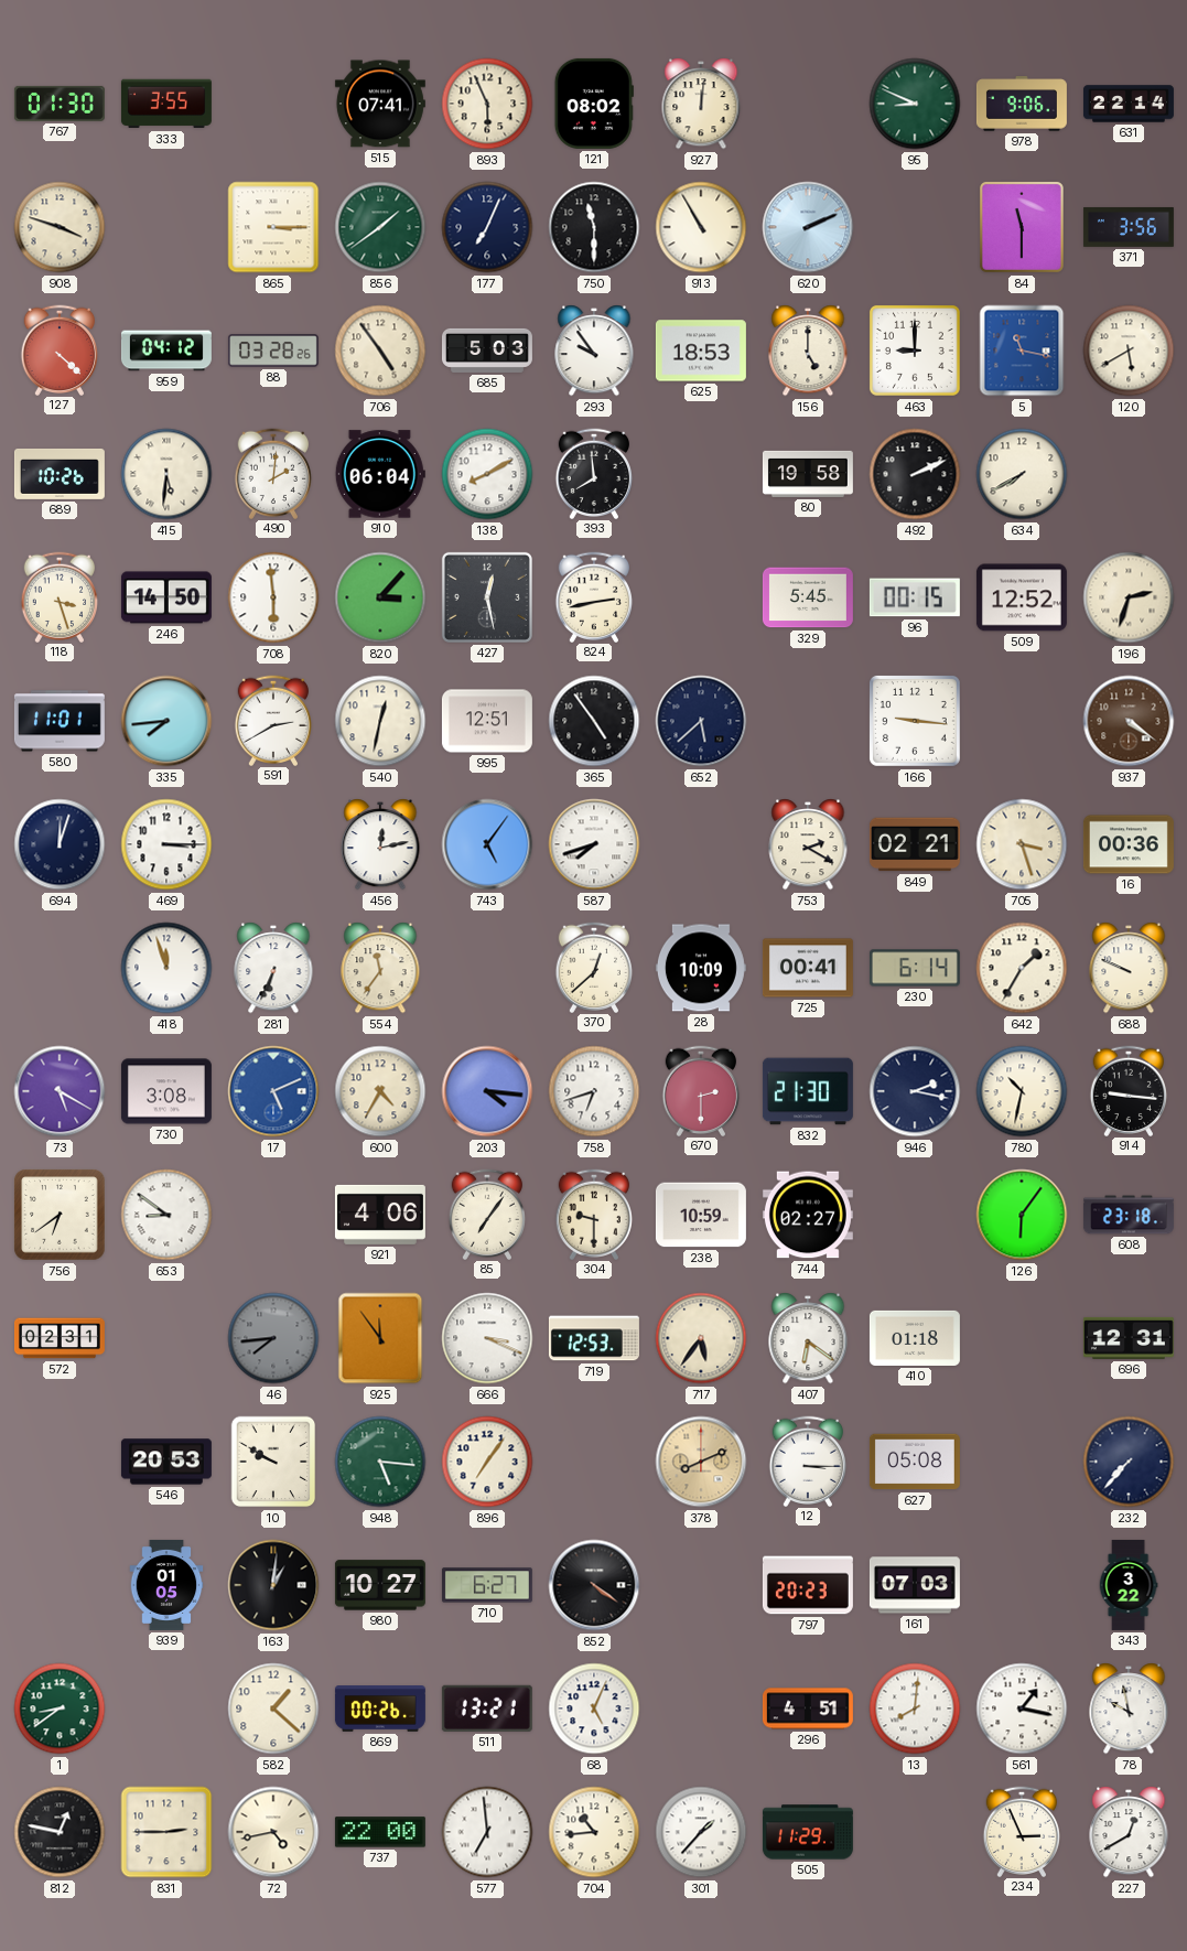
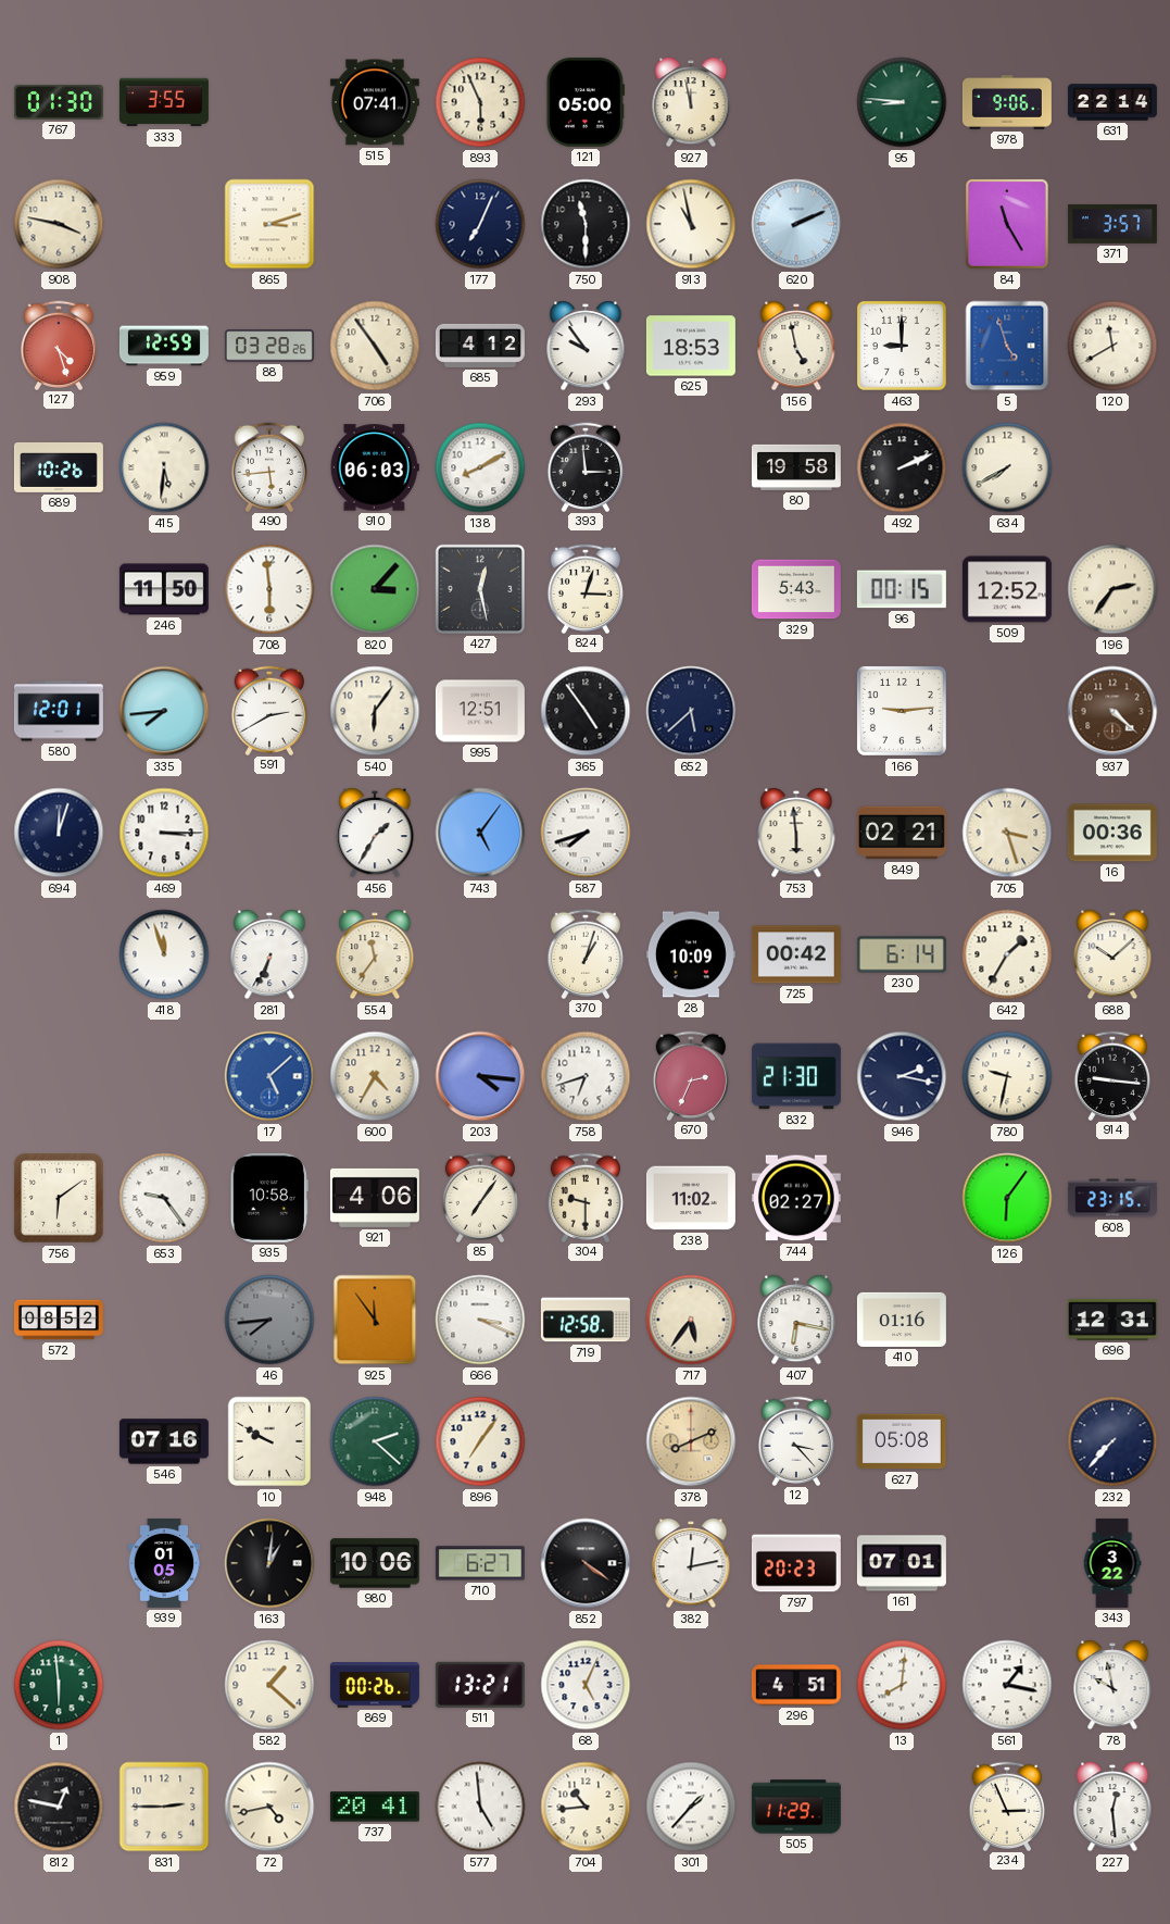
121: 08:02 -> 05:00
927: 12:01 -> 11:58
95: 8:49 -> 8:46
908: 3:48 -> 3:47
865: 3:15 -> 3:12
856: 1:39 -> none
913: 10:55 -> 10:58
84: 11:30 -> 11:25
371: 3:56 -> 3:57
127: 4:22 -> 4:27
959: 04:12 -> 12:59
685: 5:03 -> 4:12
156: 5:00 -> 4:58
5: 11:17 -> 4:57
120: 5:40 -> 11:40
490: 2:01 -> 5:44
910: 06:04 -> 06:03
393: 7:59 -> 2:59
118: 3:27 -> none
246: 14:50 -> 11:50
824: 2:43 -> 3:03
329: 5:45 -> 5:43
196: 2:33 -> 2:36
580: 11:01 -> 12:01
540: 12:32 -> 6:06
166: 9:16 -> 9:14
937: 4:21 -> 4:22
456: 12:13 -> 1:35
753: 2:20 -> 5:59
370: 12:38 -> 1:03
725: 00:41 -> 00:42
688: 9:49 -> 10:08
73: 5:20 -> none
730: 3:08 -> none
17: 5:11 -> 5:08
670: 2:30 -> 2:34
780: 10:32 -> 9:32
756: 6:39 -> 6:09
653: 8:51 -> 9:24
935: none -> 10:58
238: 10:59 -> 11:02
608: 23:18 -> 23:15
572: 02:31 -> 08:52
719: 12:53 -> 12:58
407: 6:21 -> 6:17
410: 01:18 -> 01:16
546: 20:53 -> 07:16
948: 5:16 -> 2:22
12: 3:15 -> 3:23
980: 10:27 -> 10:06
382: none -> 12:13
161: 07:03 -> 07:01
1: 8:39 -> 5:59
737: 22:00 -> 20:41
577: 6:59 -> 4:59
227: 12:40 -> 12:29
